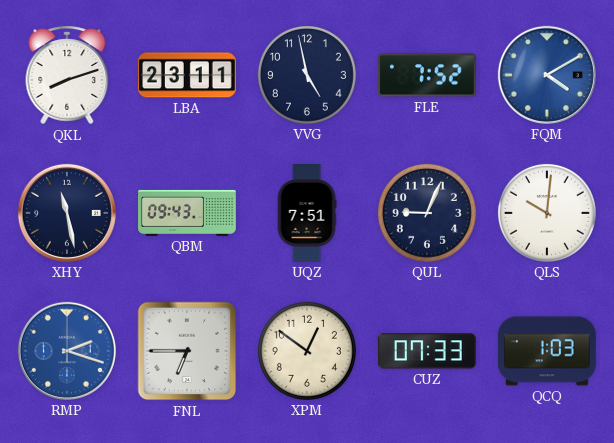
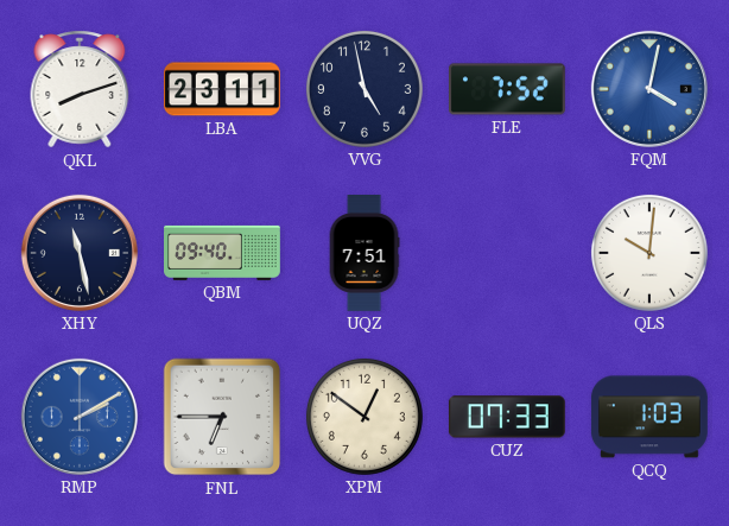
FQM: 4:10 -> 4:02
QBM: 09:43 -> 09:40
QUL: 9:04 -> none
RMP: 2:18 -> 2:10
